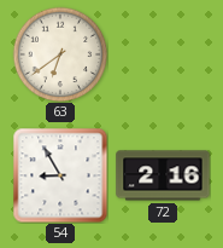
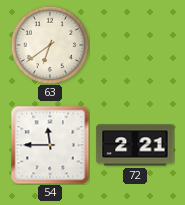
54: 8:55 -> 11:45
72: 2:16 -> 2:21
